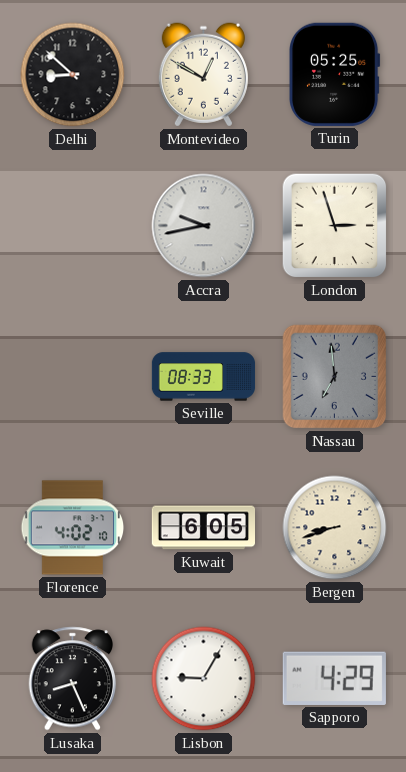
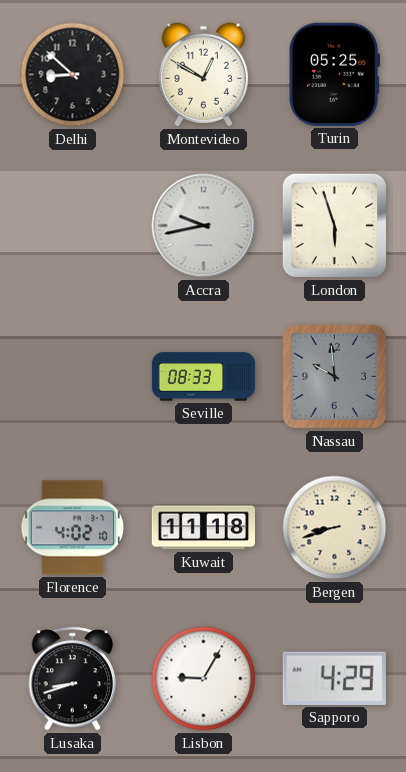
London: 2:57 -> 5:57
Nassau: 6:59 -> 9:59
Kuwait: 6:05 -> 11:18
Lusaka: 8:26 -> 8:42
